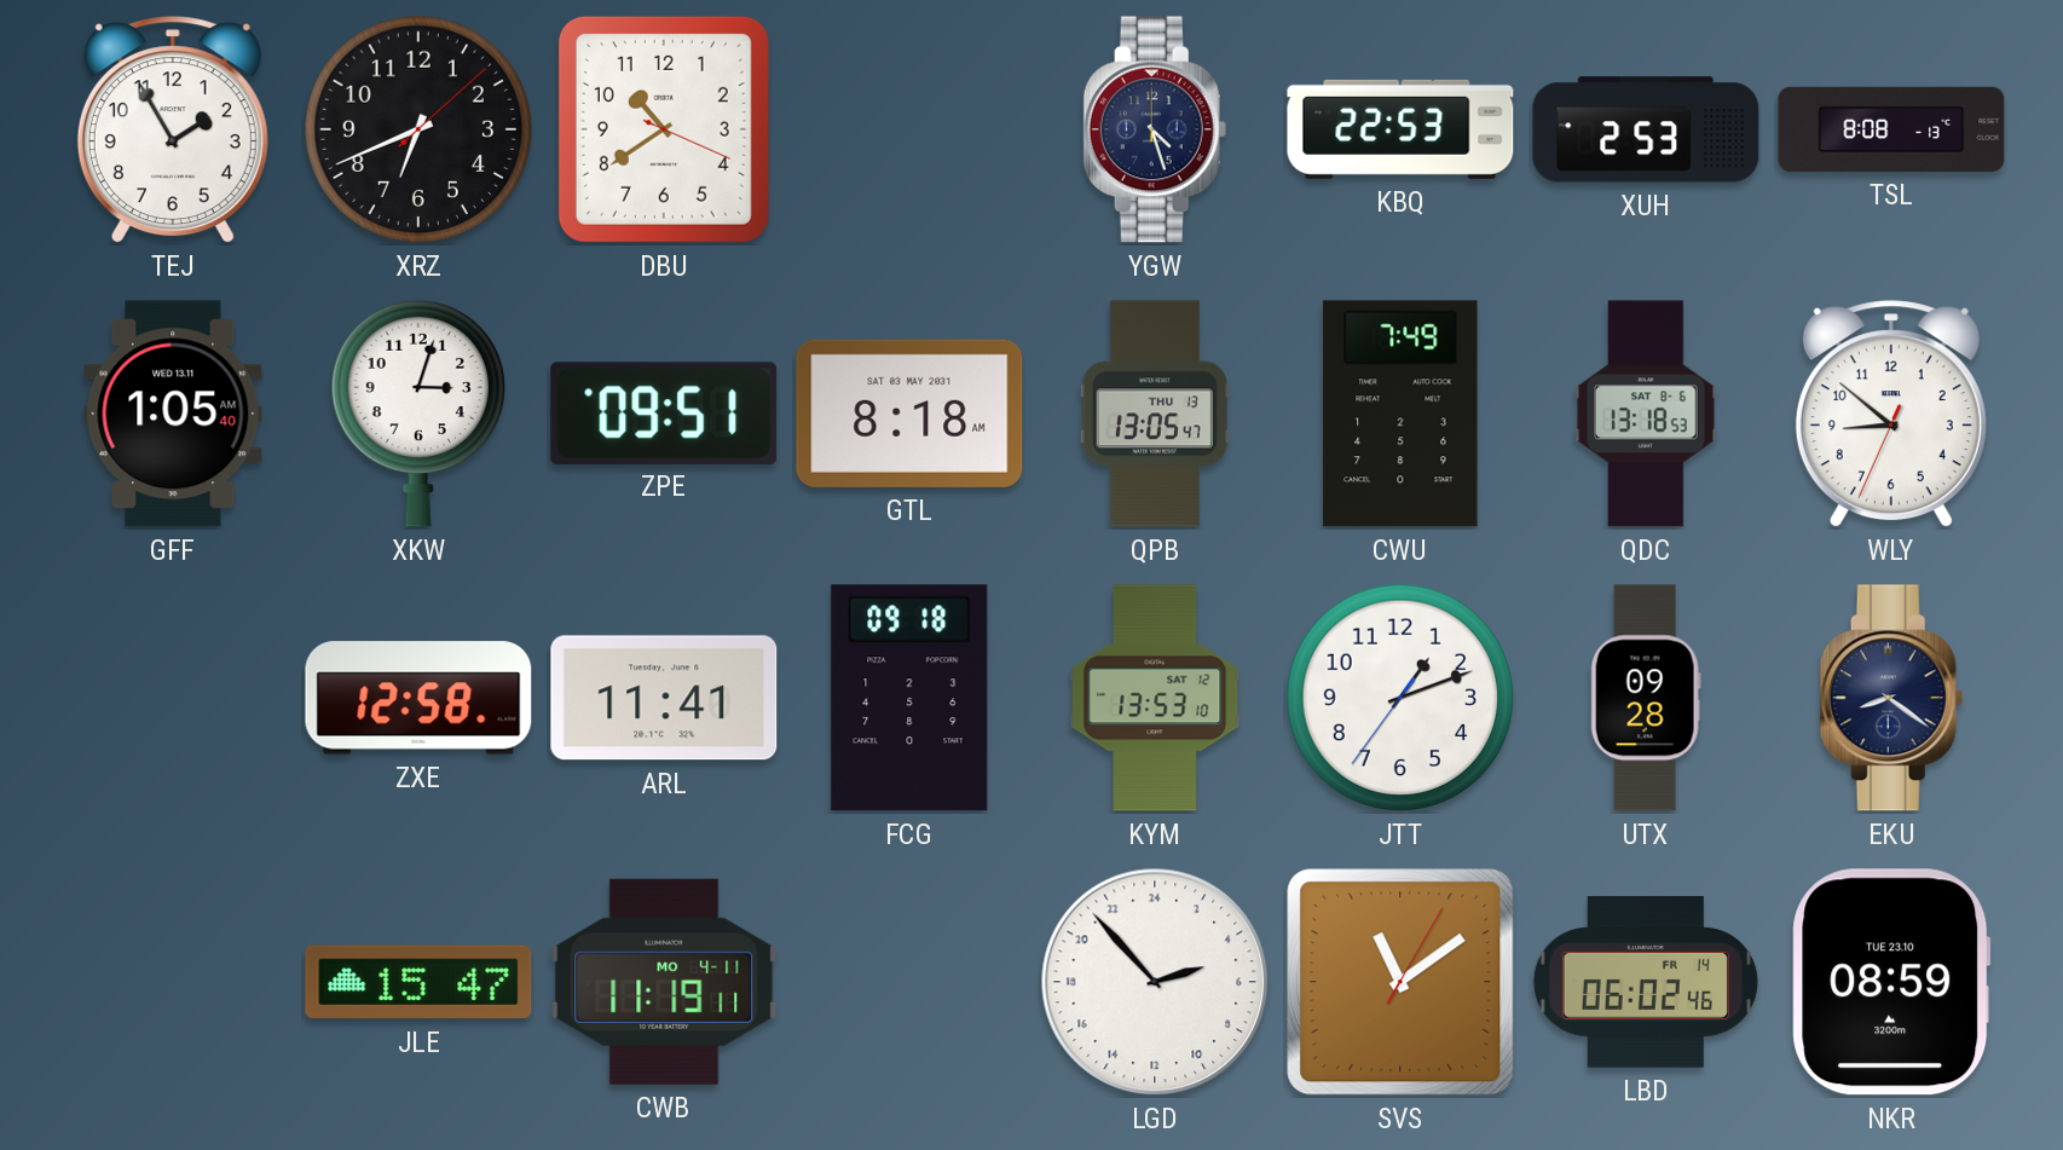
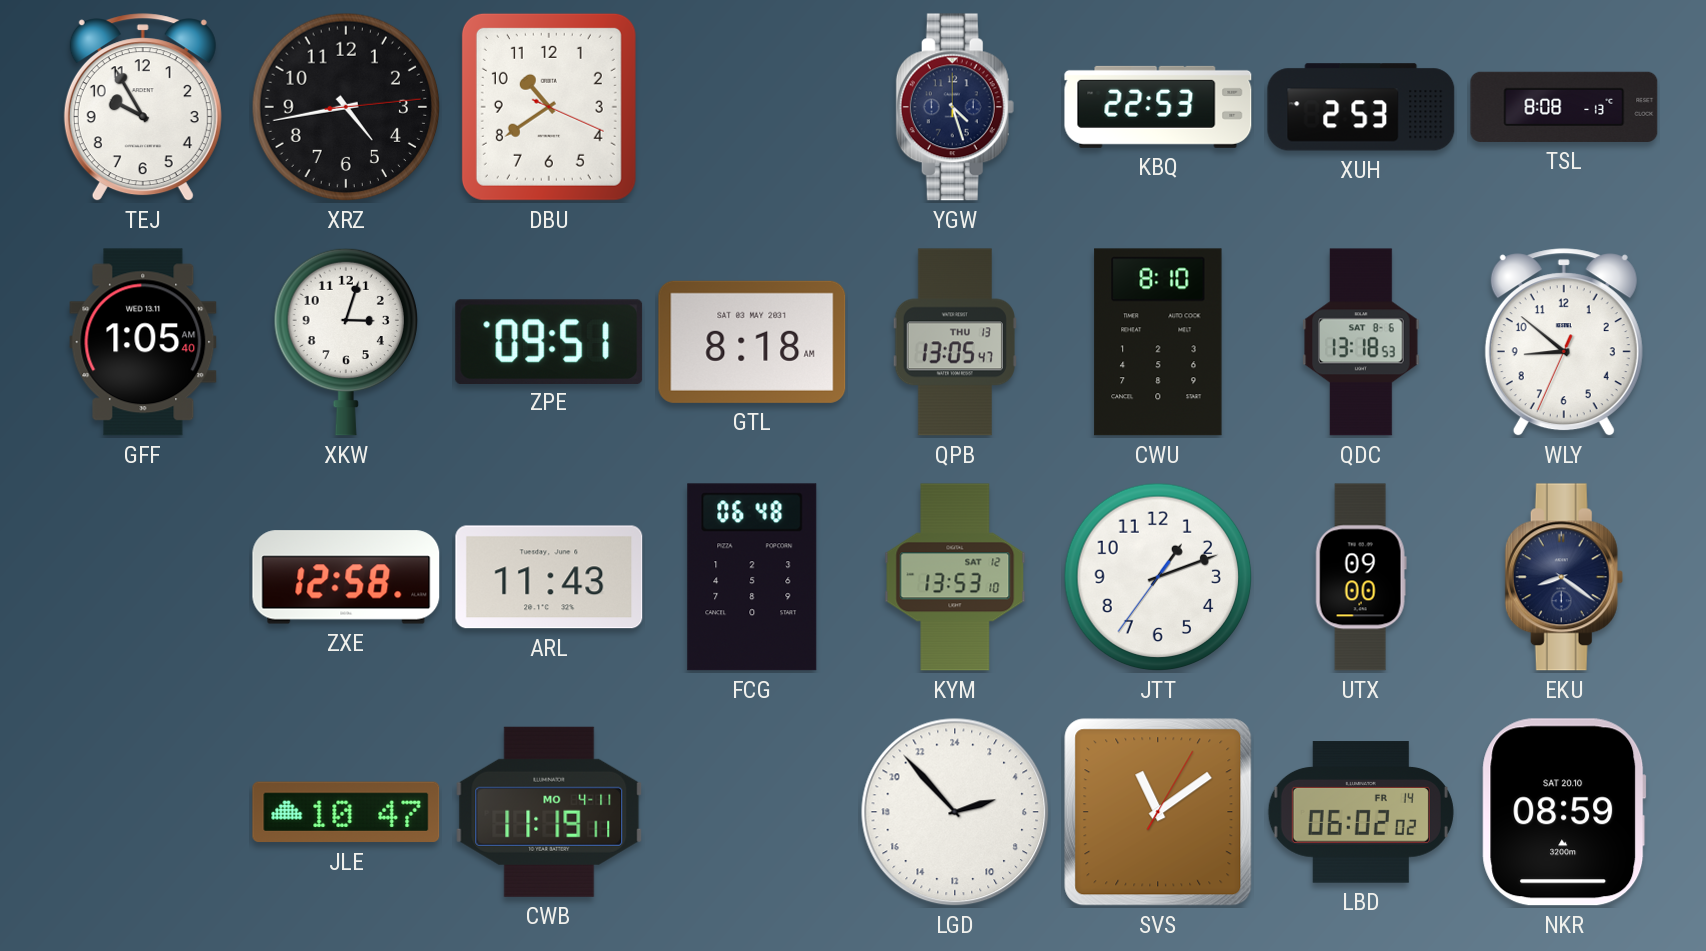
TEJ: 1:55 -> 9:55
XRZ: 6:41 -> 4:43
CWU: 7:49 -> 8:10
ARL: 11:41 -> 11:43
FCG: 09:18 -> 06:48
UTX: 09:28 -> 09:00
JLE: 15:47 -> 10:47
LBD: 06:02:46 -> 06:02:02
NKR date: TUE 23.10 -> SAT 20.10
